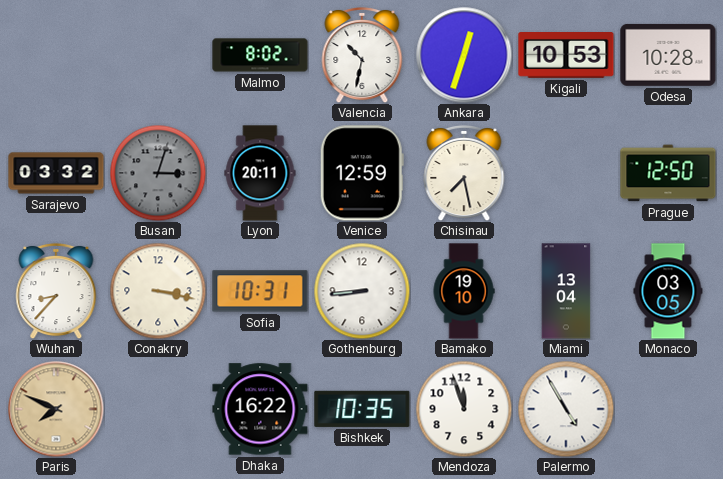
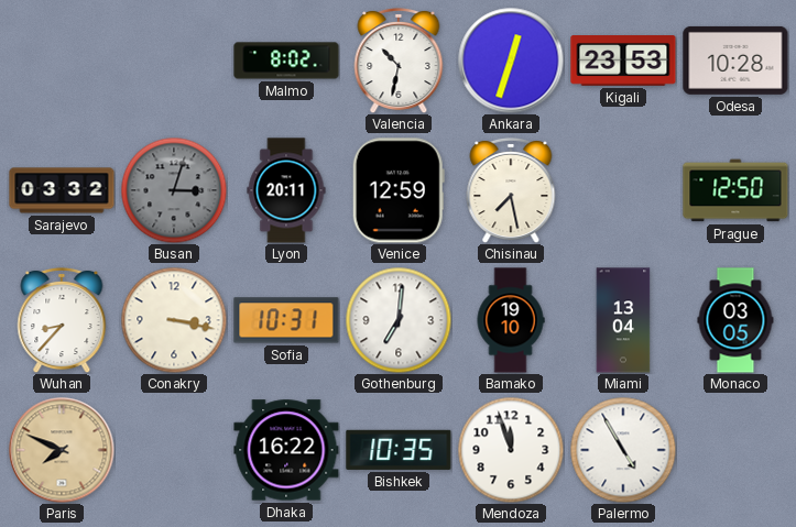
Kigali: 10:53 -> 23:53
Gothenburg: 8:44 -> 7:01
